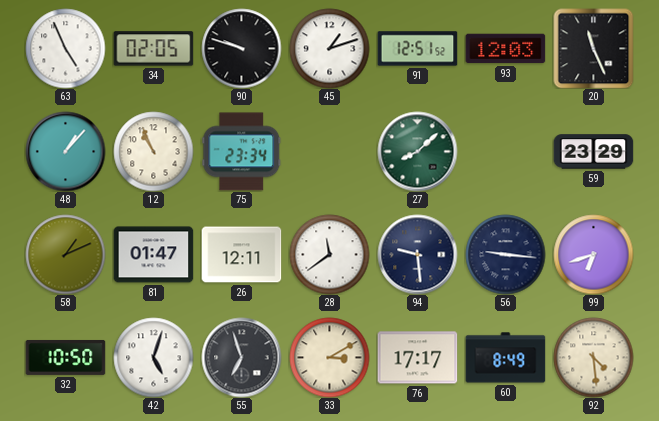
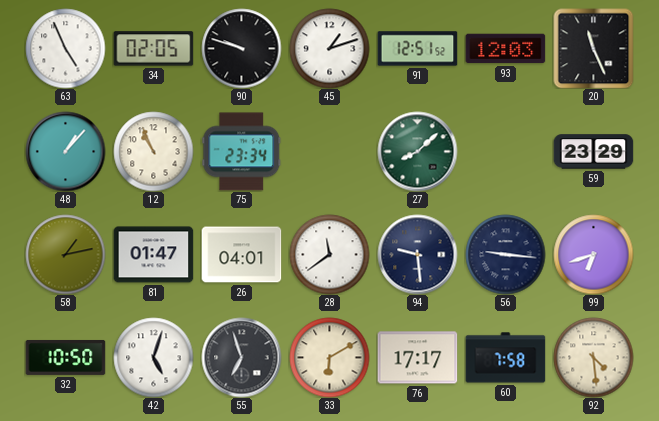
58: 1:11 -> 1:13
26: 12:11 -> 04:01
33: 3:10 -> 6:10
60: 8:49 -> 7:58
